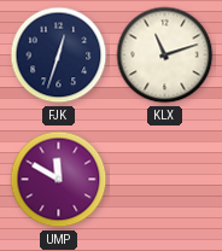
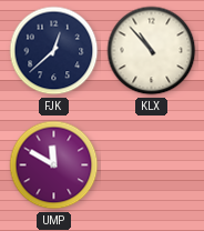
FJK: 12:33 -> 12:38
KLX: 11:12 -> 10:53
